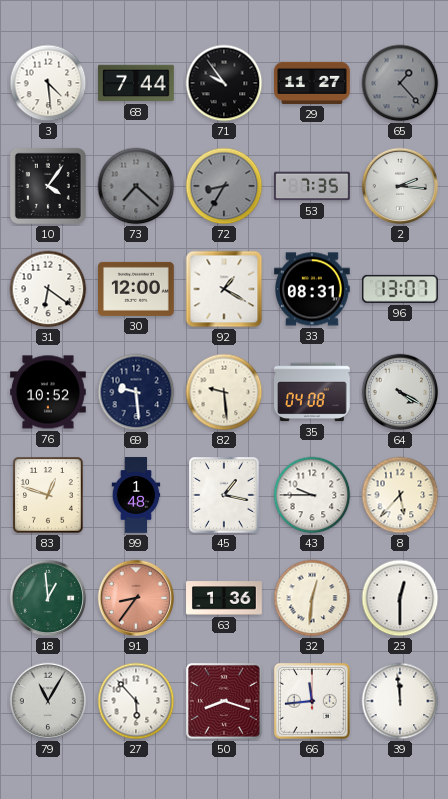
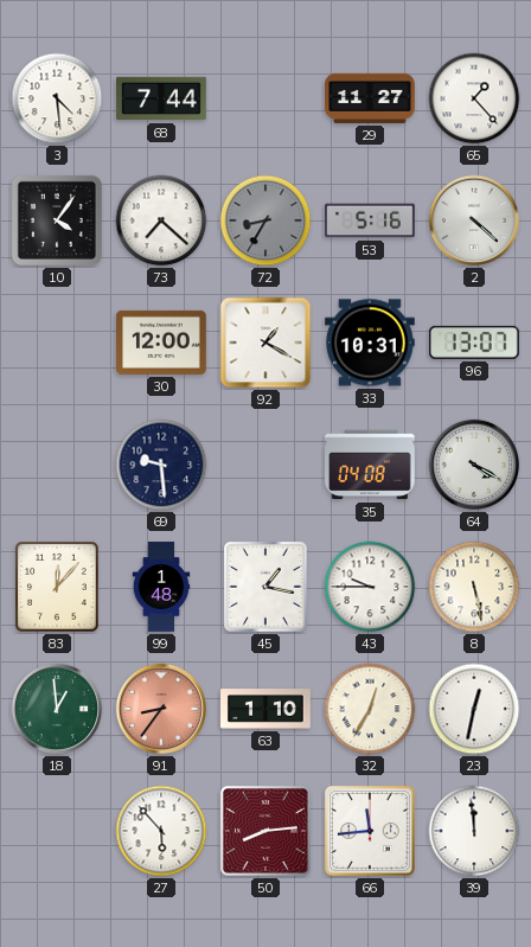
71: 9:54 -> none
65 dial: grey -> white
73 dial: grey -> white
53: 7:35 -> 5:16
2: 2:16 -> 4:22
31: 6:21 -> none
33: 08:31 -> 10:31
76: 10:52 -> none
82: 9:29 -> none
83: 12:48 -> 12:07
8: 5:37 -> 5:28
63: 1:36 -> 1:10
32: 12:31 -> 12:35
23: 12:30 -> 12:32
79: 11:05 -> none
50: 8:18 -> 8:14
